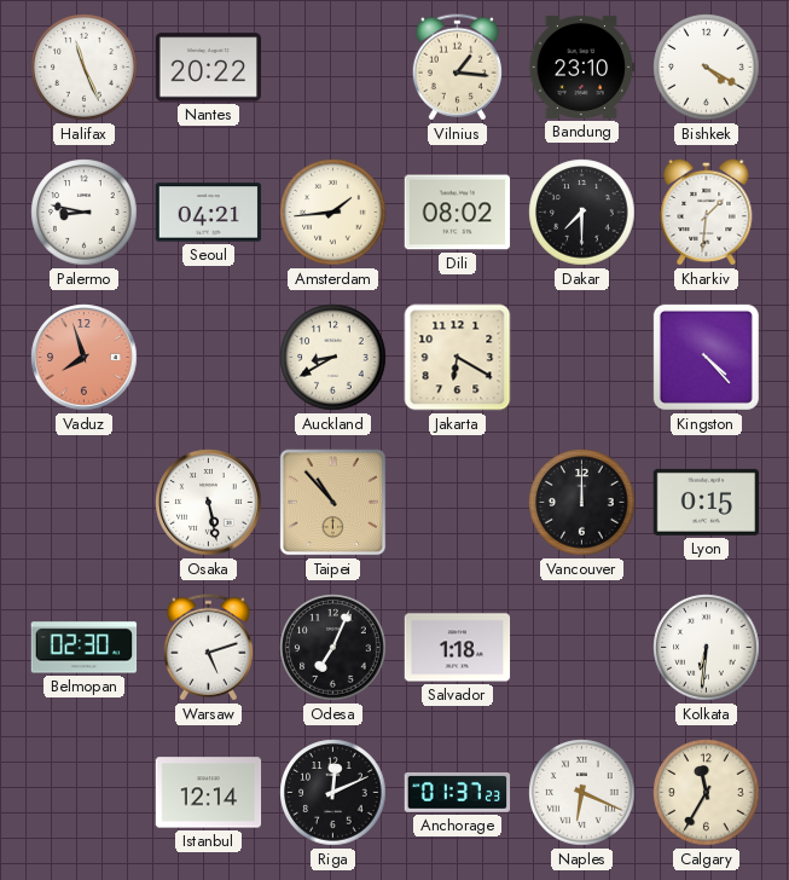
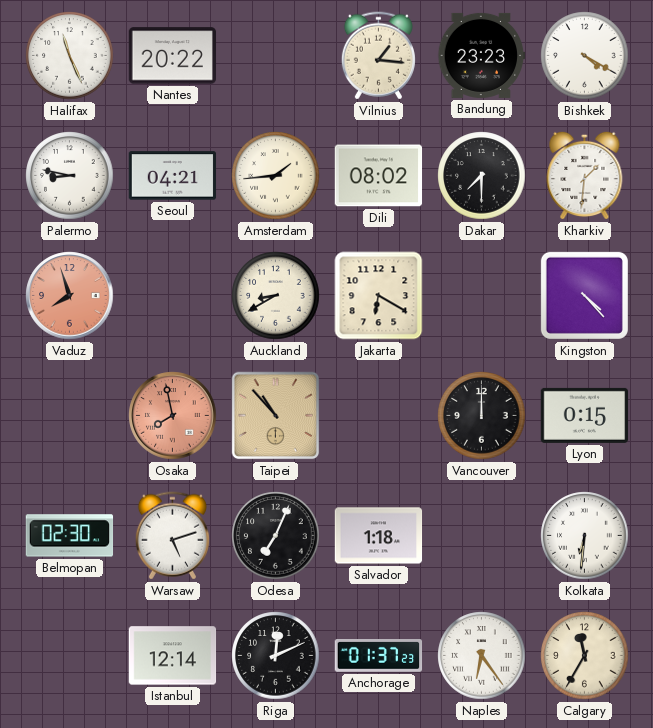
Bandung: 23:10 -> 23:23
Osaka: 5:28 -> 7:58
Osaka dial: white -> salmon
Naples: 6:19 -> 6:24
